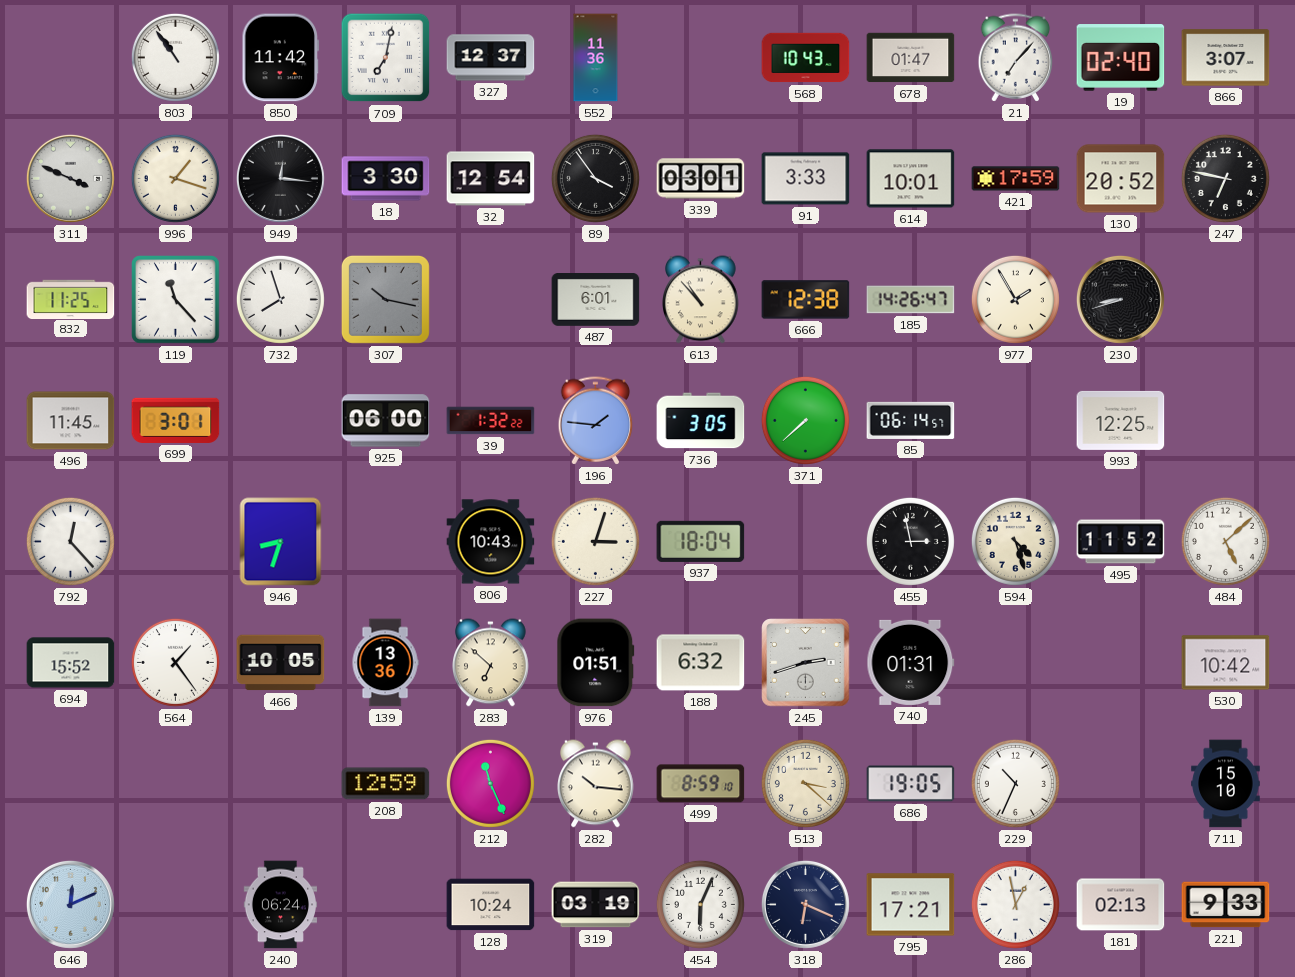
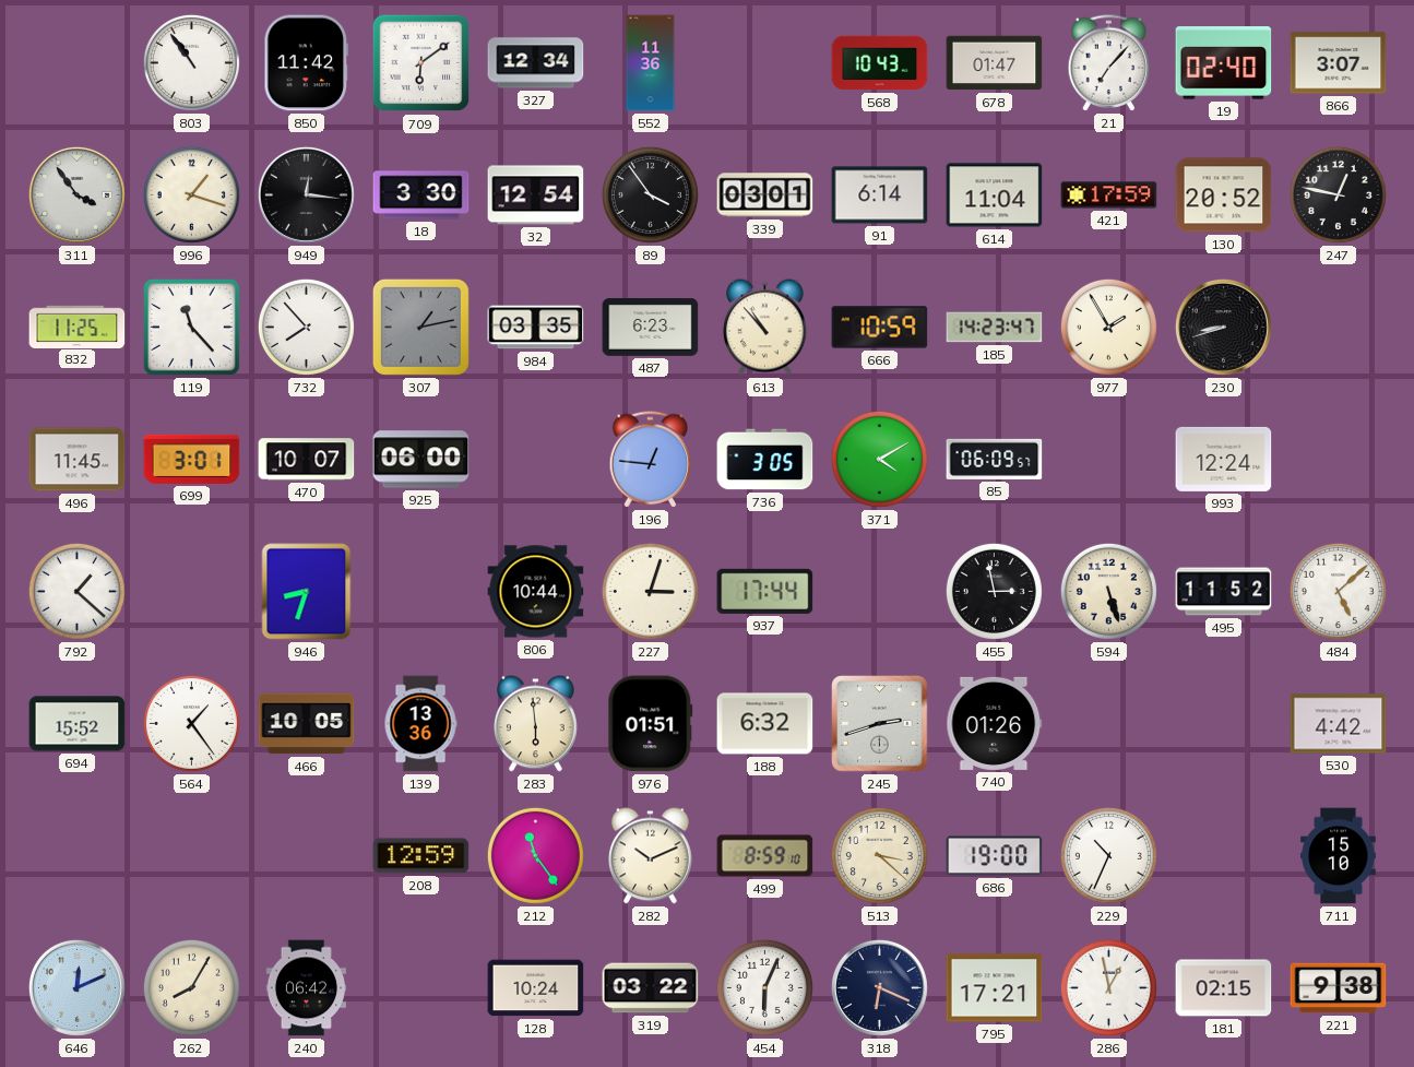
709: 7:02 -> 6:09
327: 12:37 -> 12:34
311: 3:49 -> 3:54
91: 3:33 -> 6:14
614: 10:01 -> 11:04
247: 6:47 -> 12:47
732: 7:57 -> 7:53
307: 10:17 -> 1:13
984: none -> 03:35
487: 6:01 -> 6:23
666: 12:38 -> 10:59
185: 14:26 -> 14:23
470: none -> 10:07
39: 1:32 -> none
196: 1:46 -> 12:46
371: 7:38 -> 4:10
85: 06:14 -> 06:09
993: 12:25 -> 12:24
792: 12:23 -> 1:22
806: 10:43 -> 10:44
937: 18:04 -> 17:44
594: 4:27 -> 5:27
283: 6:52 -> 5:59
740: 01:31 -> 01:26
530: 10:42 -> 4:42
212: 11:26 -> 11:24
282: 10:16 -> 10:11
686: 19:05 -> 19:00
262: none -> 8:05
240: 06:24 -> 06:42
319: 03:19 -> 03:22
181: 02:13 -> 02:15
221: 9:33 -> 9:38
